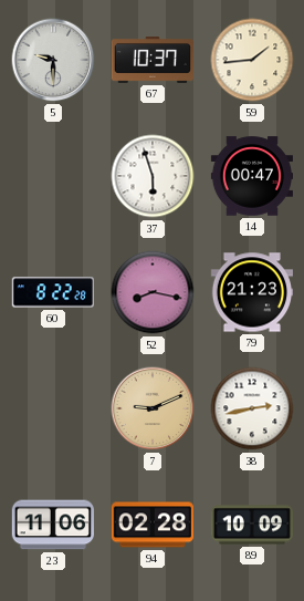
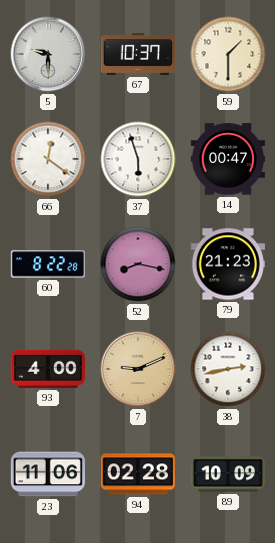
59: 1:44 -> 1:30
66: none -> 12:21
93: none -> 4:00
